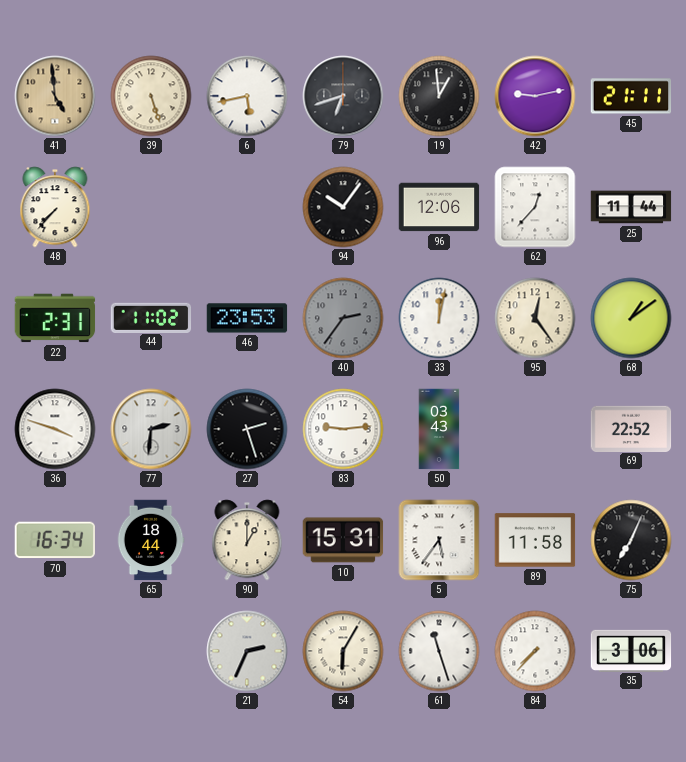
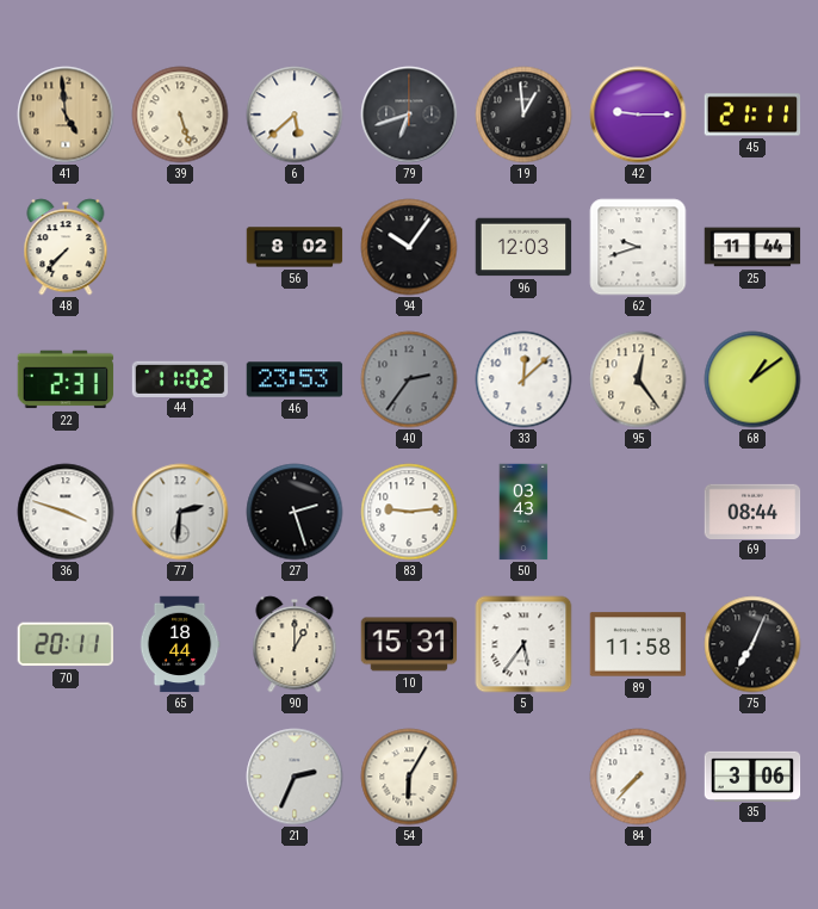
6: 5:43 -> 5:38
42: 9:13 -> 9:15
56: none -> 8:02
96: 12:06 -> 12:03
62: 12:37 -> 9:42
33: 12:02 -> 12:08
69: 22:52 -> 08:44
70: 16:34 -> 20:11
61: 11:27 -> none
